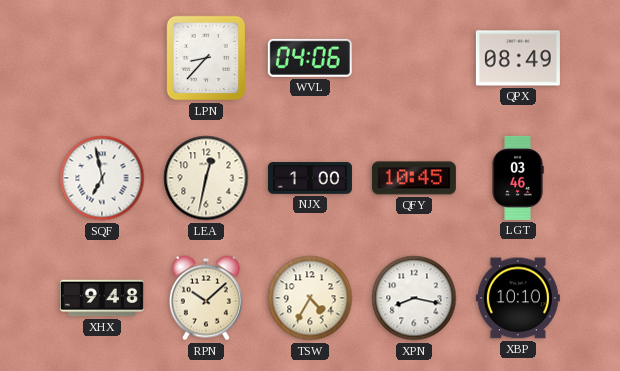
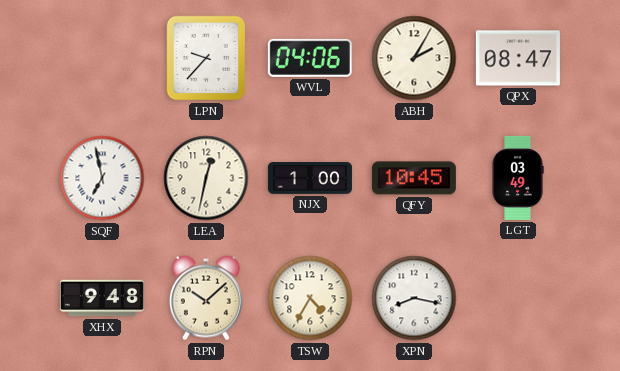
LPN: 8:37 -> 9:37
ABH: none -> 2:05
QPX: 08:49 -> 08:47
LGT: 03:46 -> 03:49
XBP: 10:10 -> none
